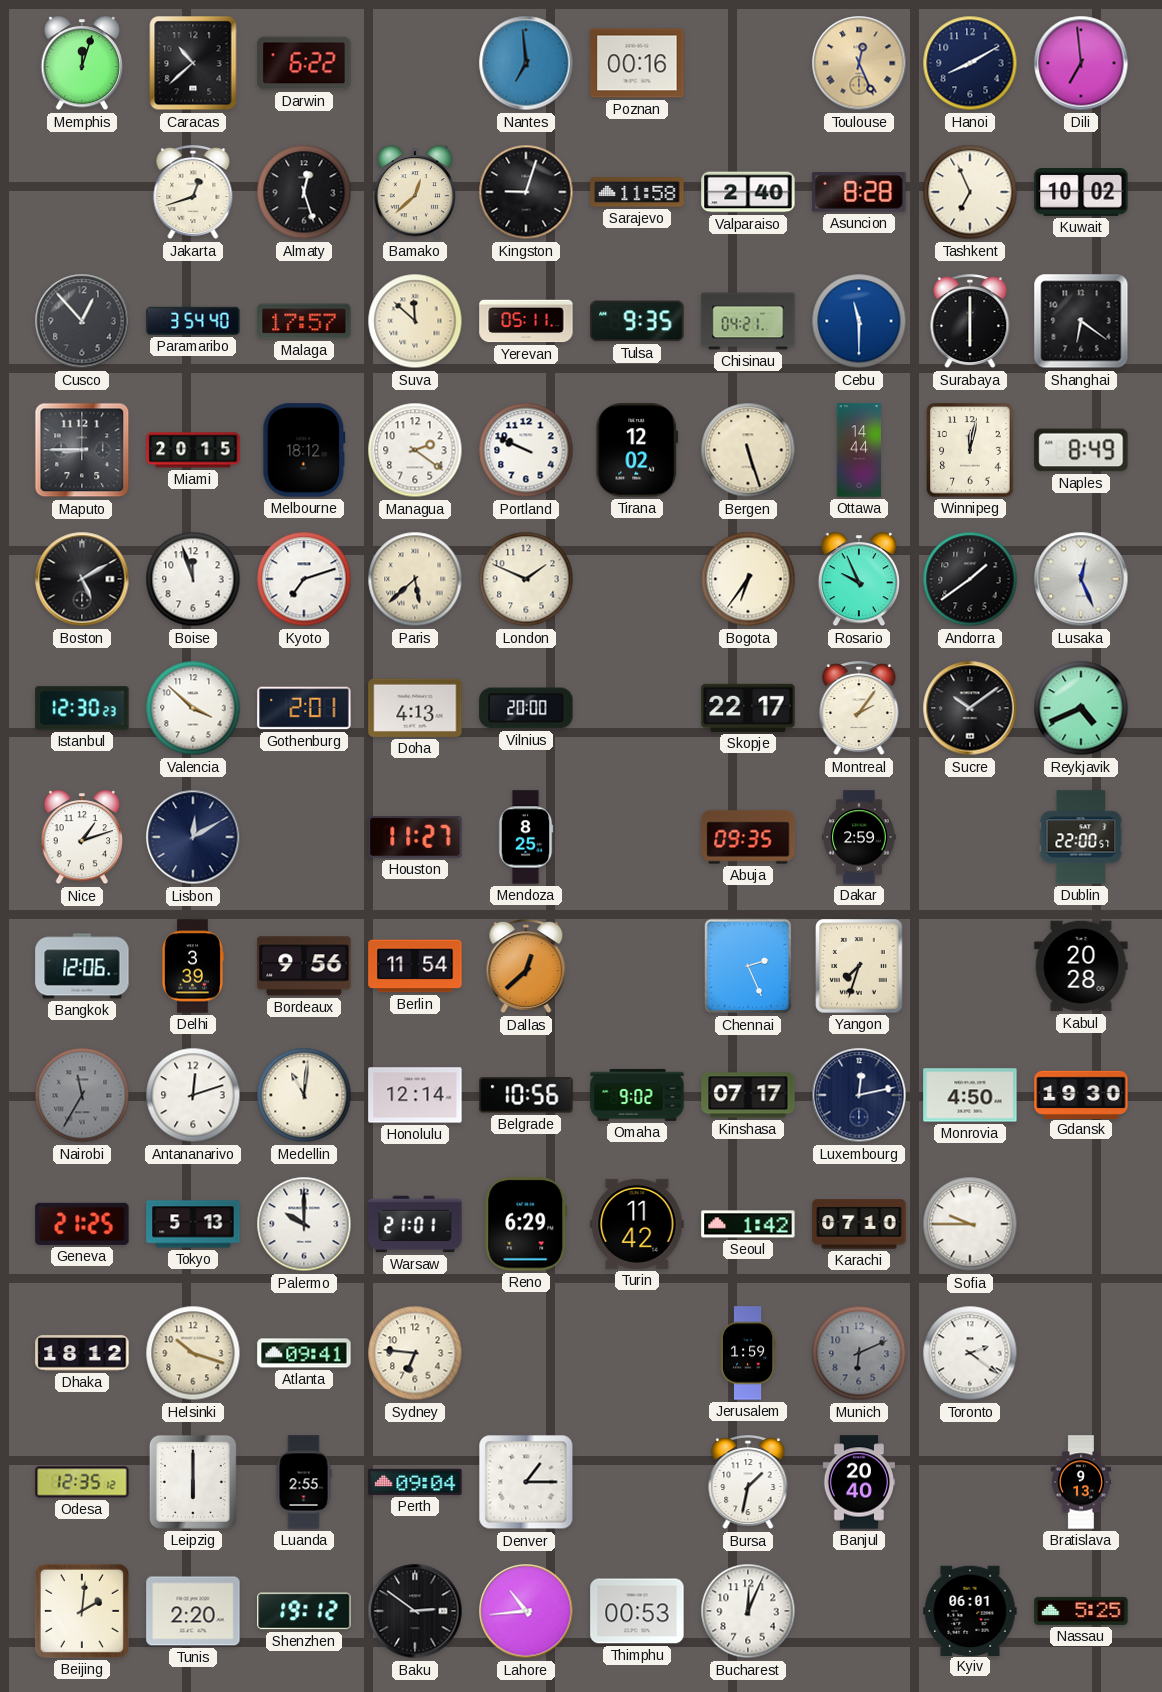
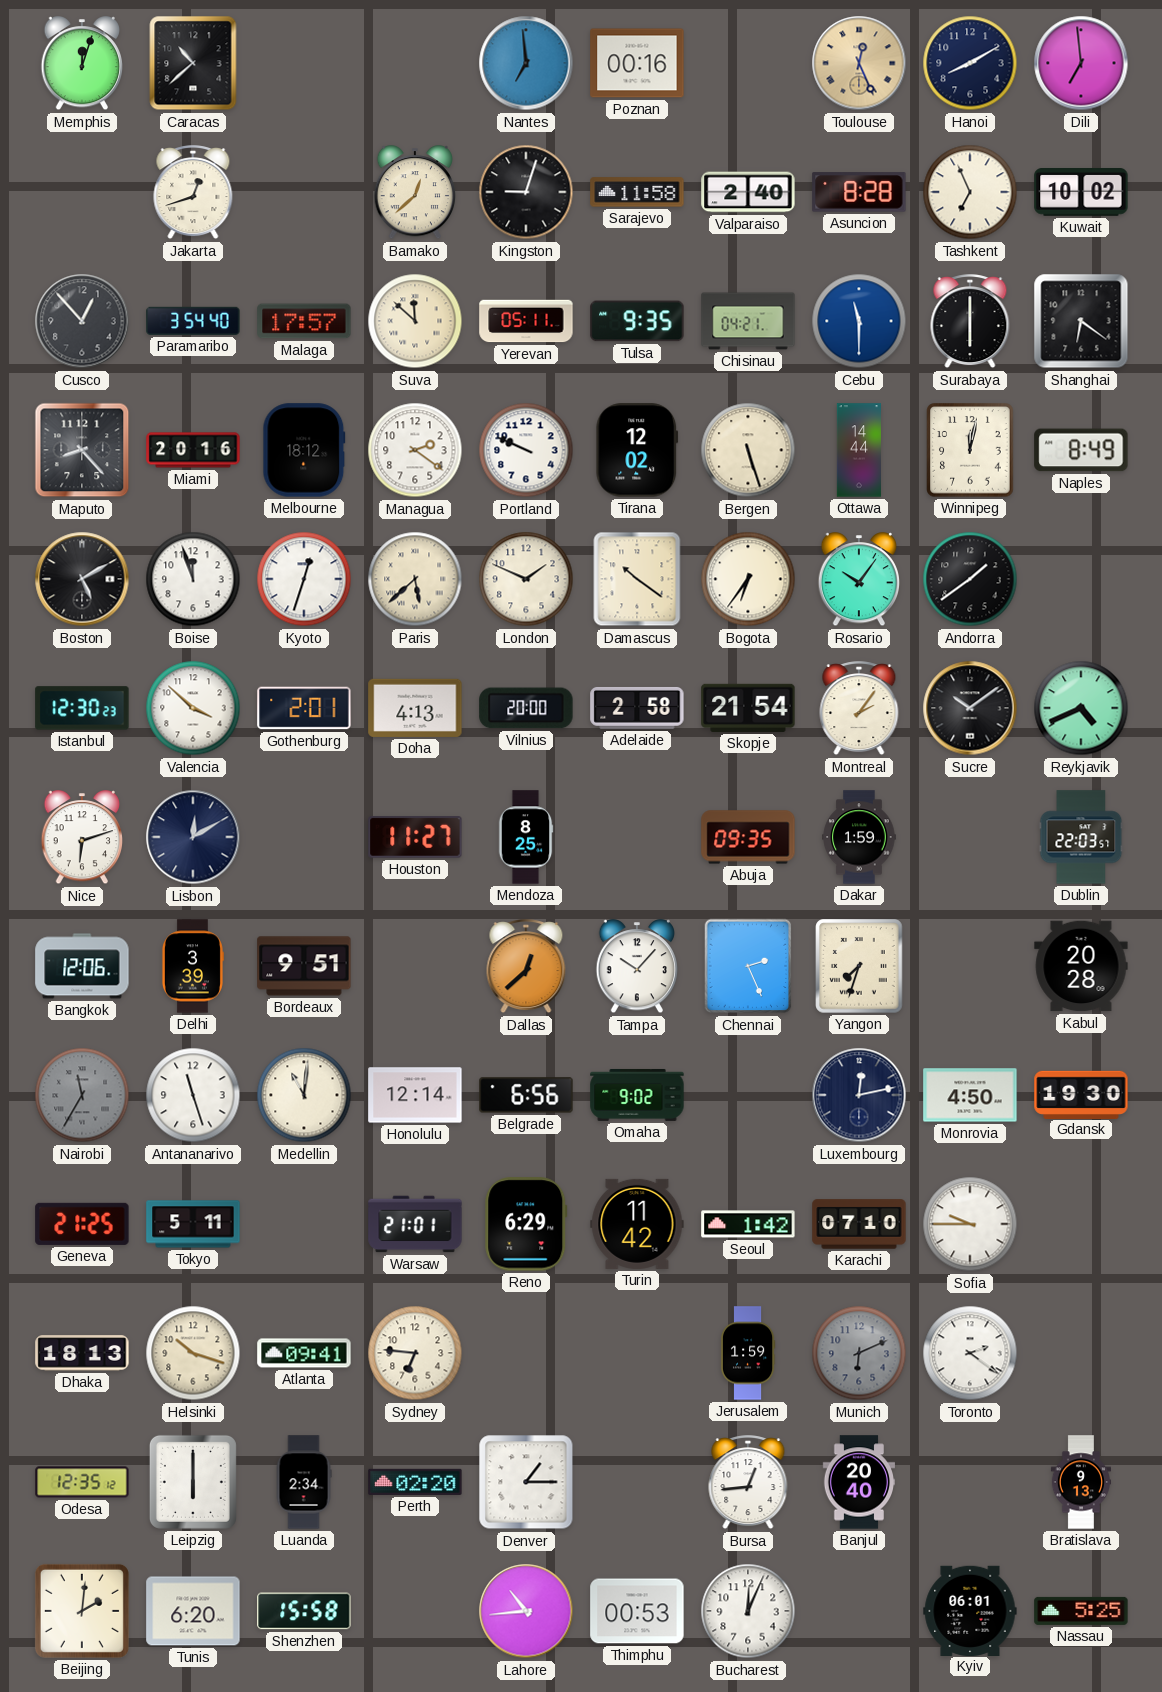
Darwin: 6:22 -> none
Almaty: 12:27 -> none
Maputo: 8:45 -> 8:23
Miami: 20:15 -> 20:16
Kyoto: 7:12 -> 12:33
Damascus: none -> 10:21
Rosario: 9:56 -> 10:06
Lusaka: 12:26 -> none
Adelaide: none -> 2:58
Skopje: 22:17 -> 21:54
Nice: 1:12 -> 6:12
Dakar: 2:59 -> 1:59
Dublin: 22:00 -> 22:03
Bordeaux: 9:56 -> 9:51
Berlin: 11:54 -> none
Tampa: none -> 10:07
Antananarivo: 12:12 -> 11:27
Belgrade: 10:56 -> 6:56
Kinshasa: 07:17 -> none
Tokyo: 5:13 -> 5:11
Palermo: 10:00 -> none
Dhaka: 18:12 -> 18:13
Luanda: 2:55 -> 2:34
Perth: 09:04 -> 02:20
Bursa: 1:32 -> 12:44
Tunis: 2:20 -> 6:20
Shenzhen: 19:12 -> 15:58
Baku: 2:51 -> none
